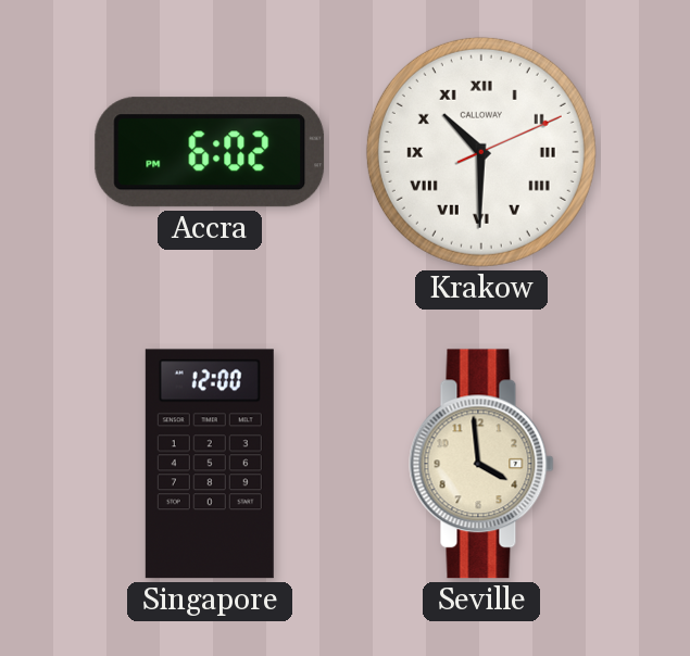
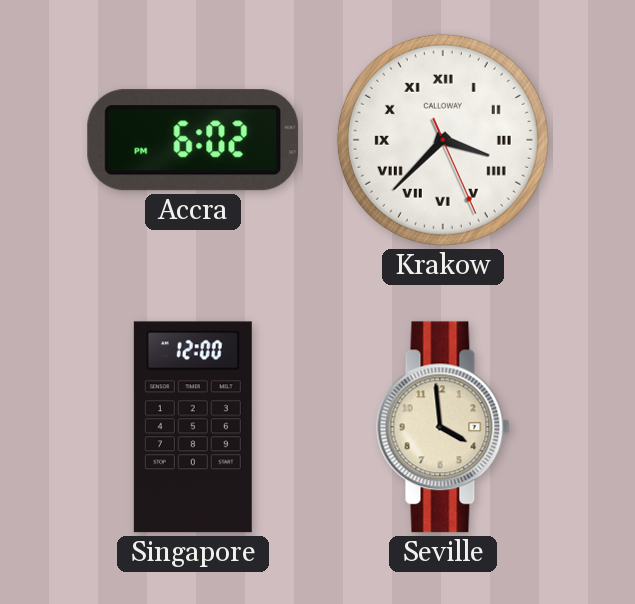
Krakow: 10:30 -> 3:37
